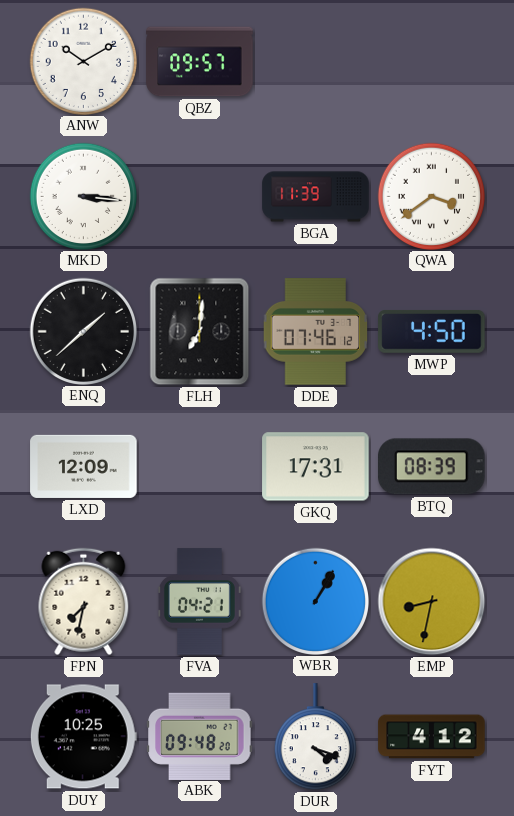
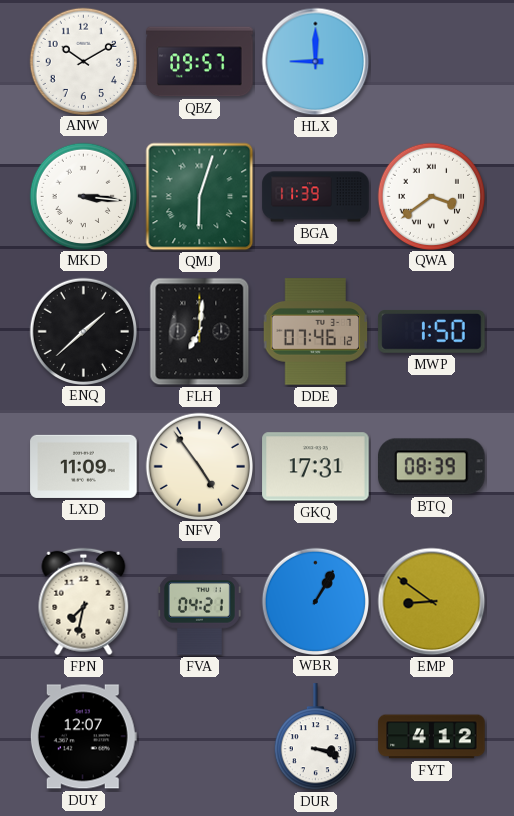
HLX: none -> 9:00
QMJ: none -> 6:03
MWP: 4:50 -> 1:50
LXD: 12:09 -> 11:09
NFV: none -> 4:54
EMP: 8:32 -> 8:51
DUY: 10:25 -> 12:07
ABK: 09:48 -> none
DUR: 4:18 -> 3:18
